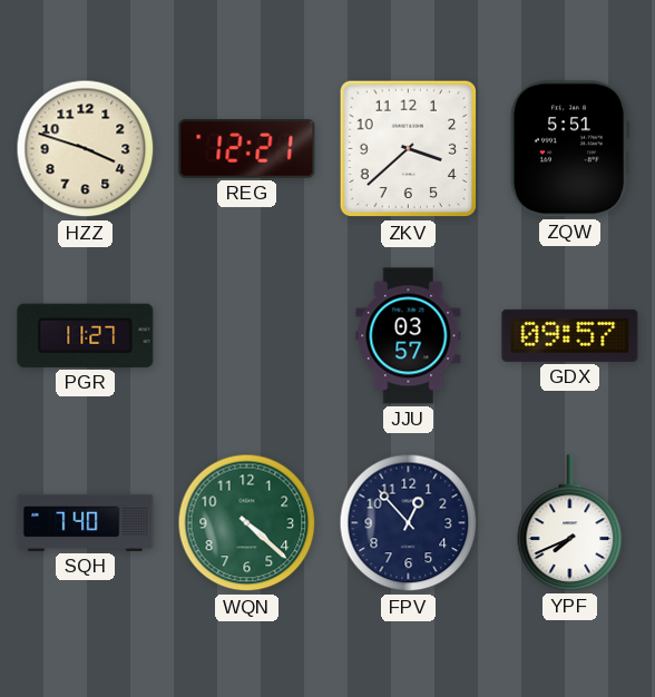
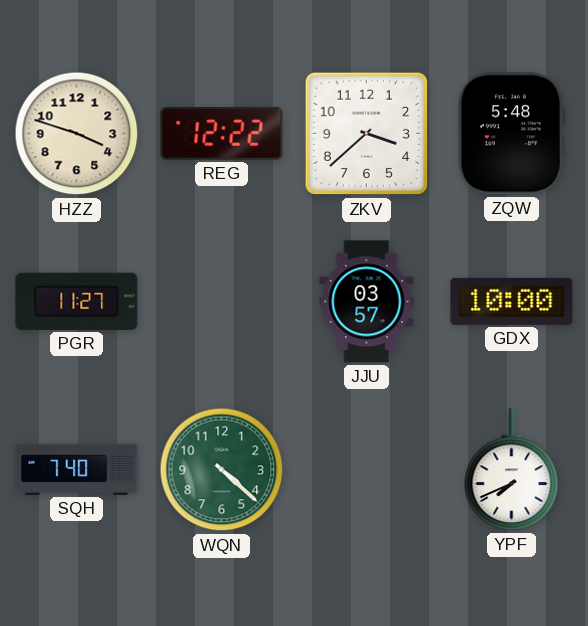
REG: 12:21 -> 12:22
ZQW: 5:51 -> 5:48
GDX: 09:57 -> 10:00
FPV: 12:53 -> none
